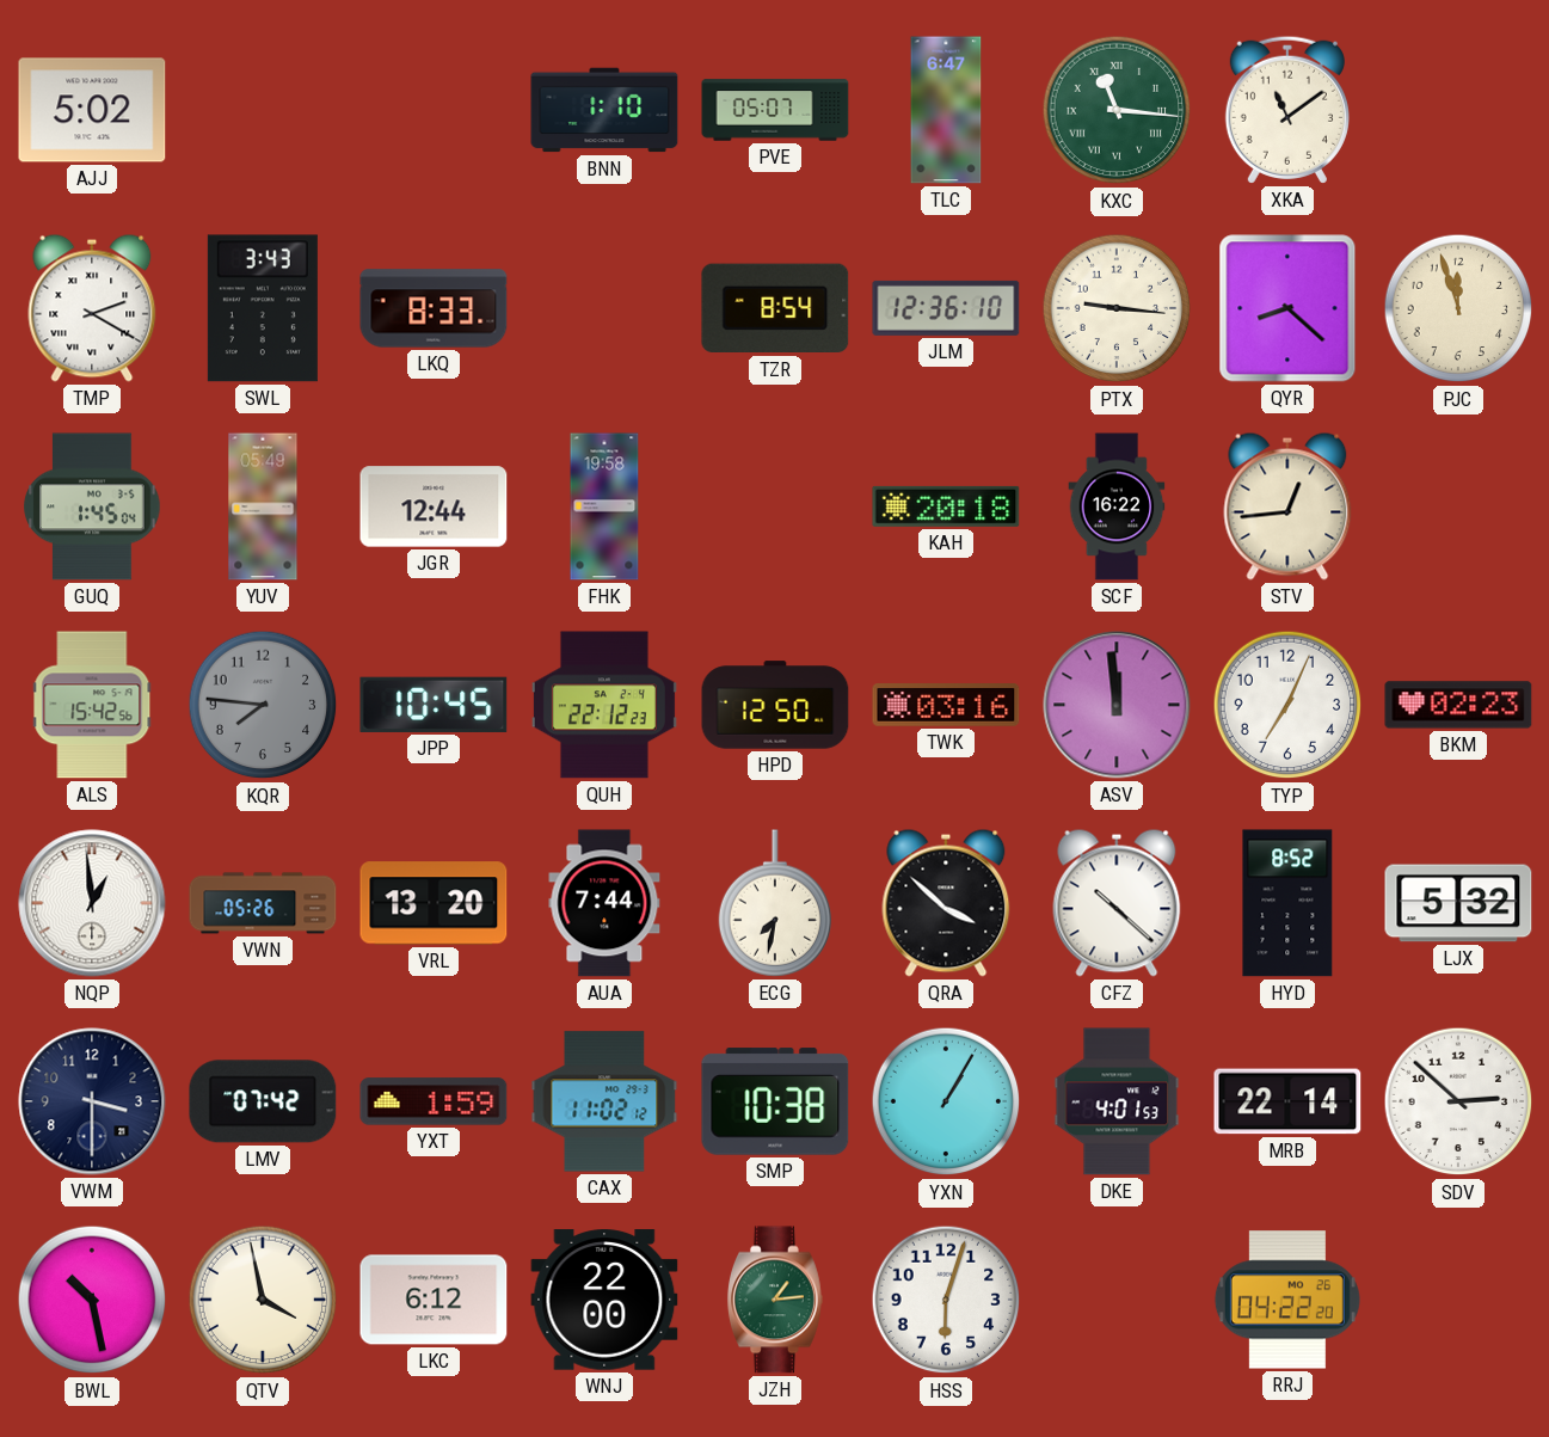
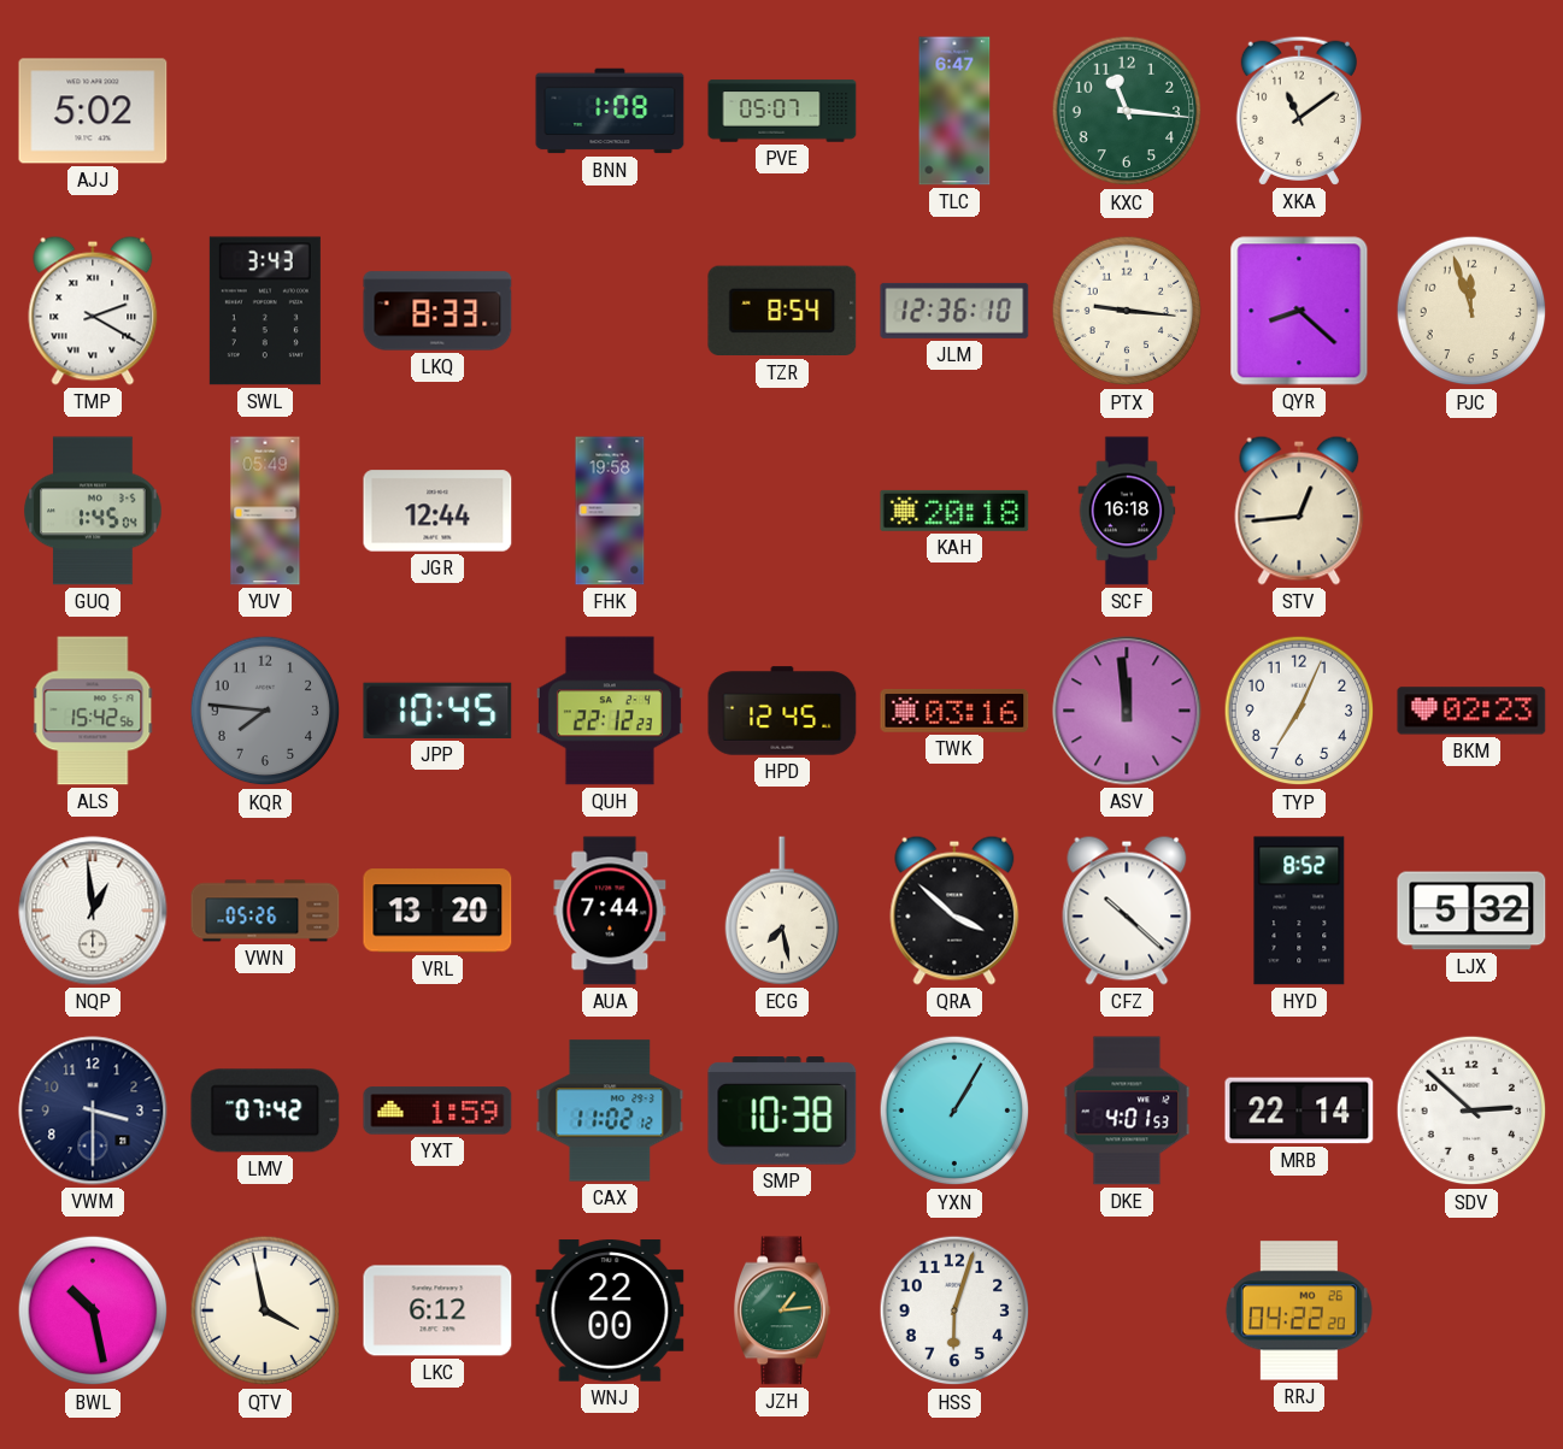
BNN: 1:10 -> 1:08
KXC numerals: Roman -> Arabic
SCF: 16:22 -> 16:18
HPD: 12:50 -> 12:45
ECG: 7:32 -> 7:28
